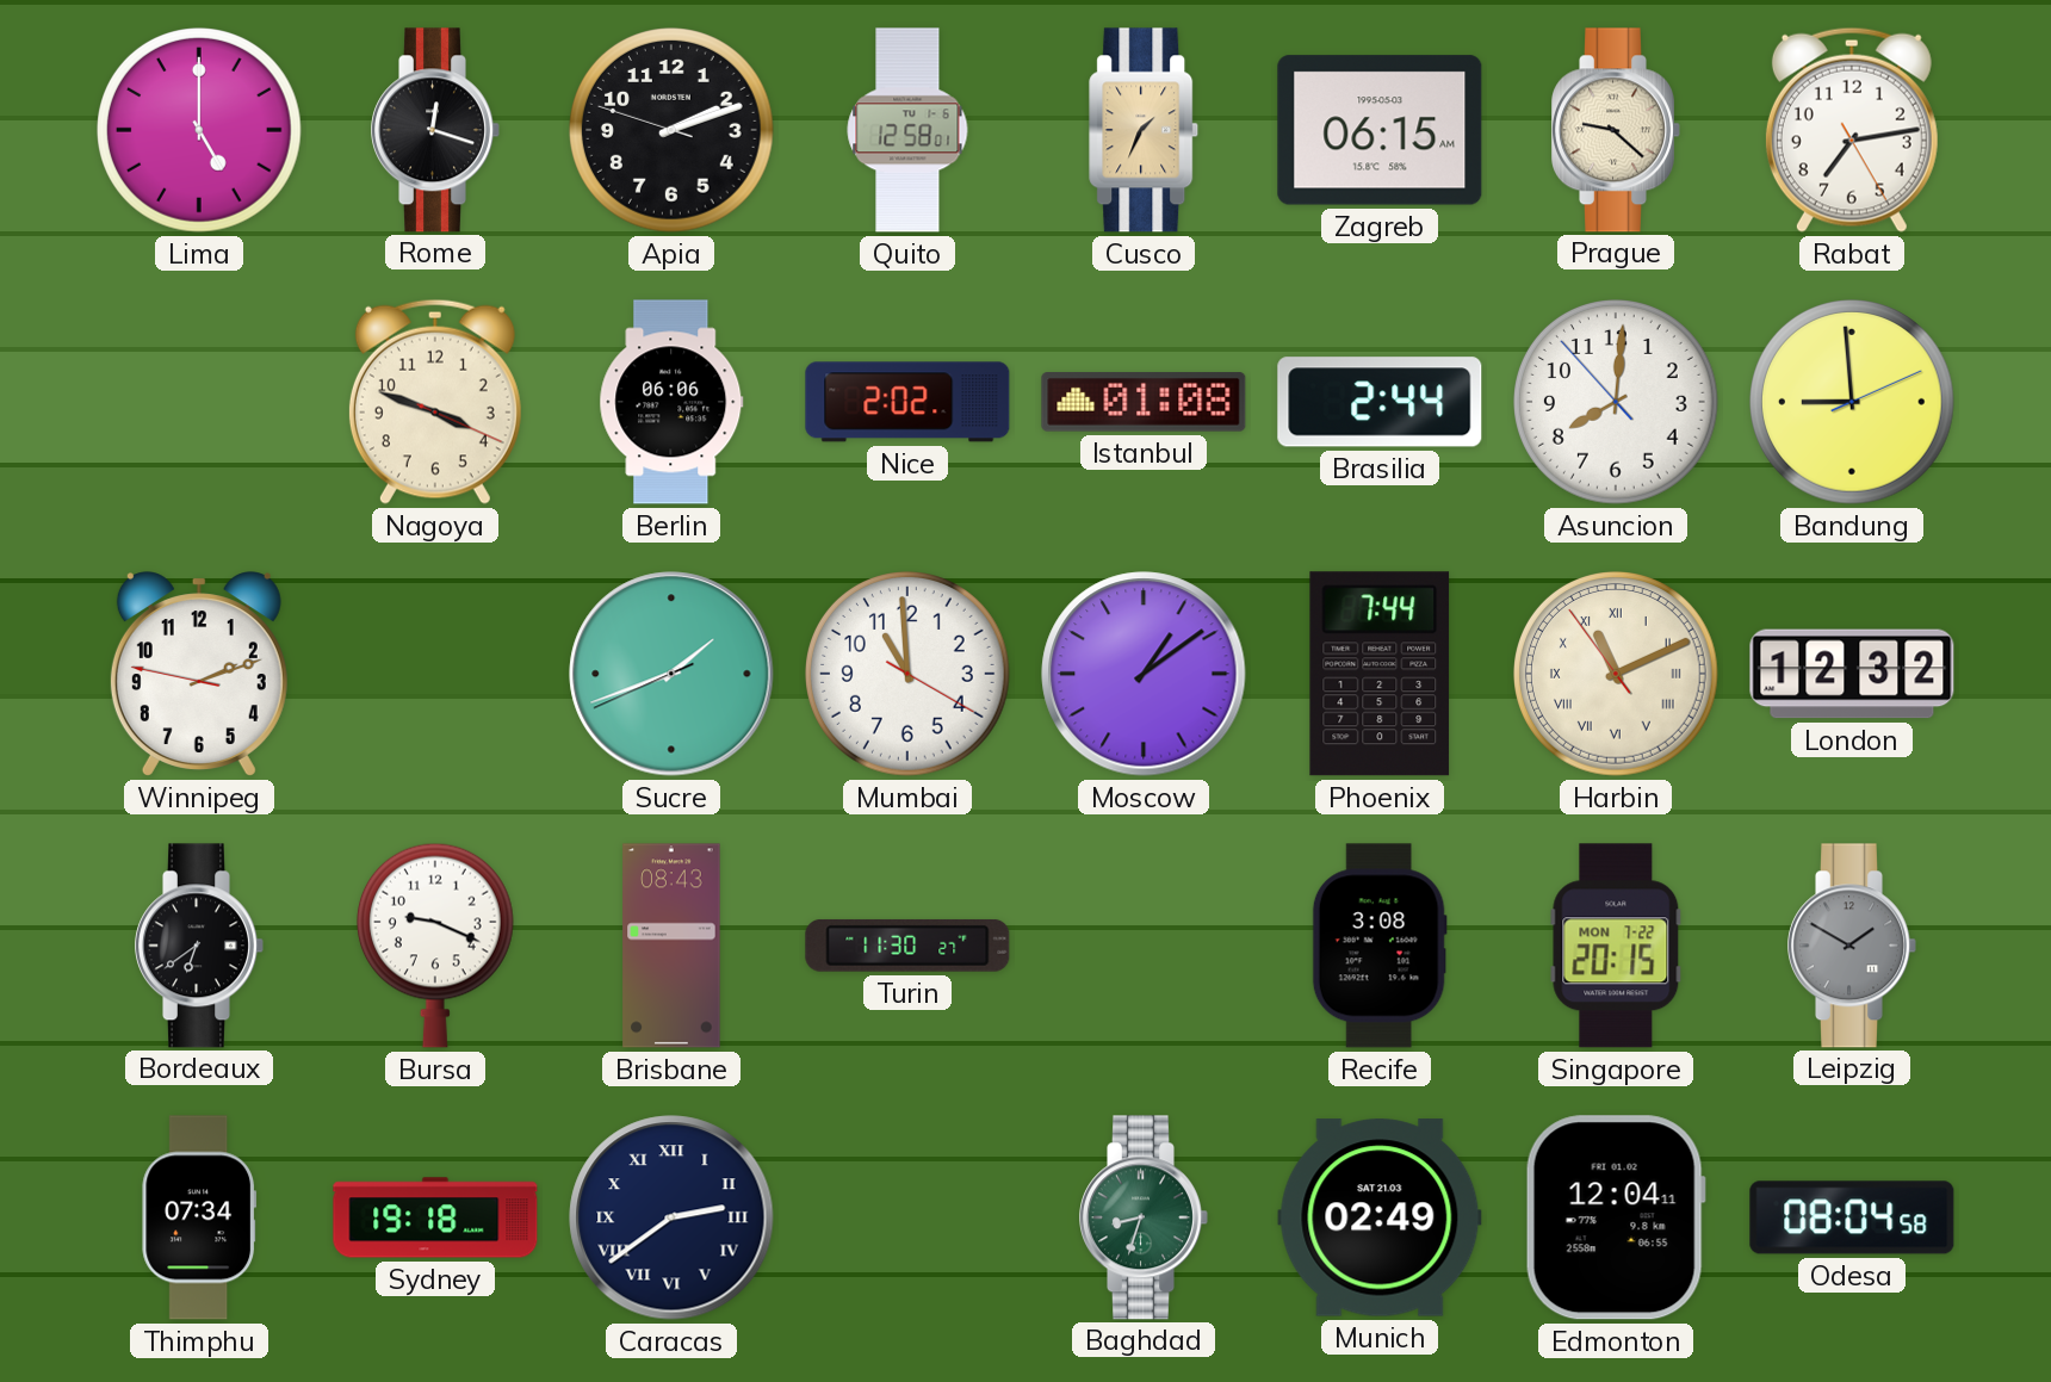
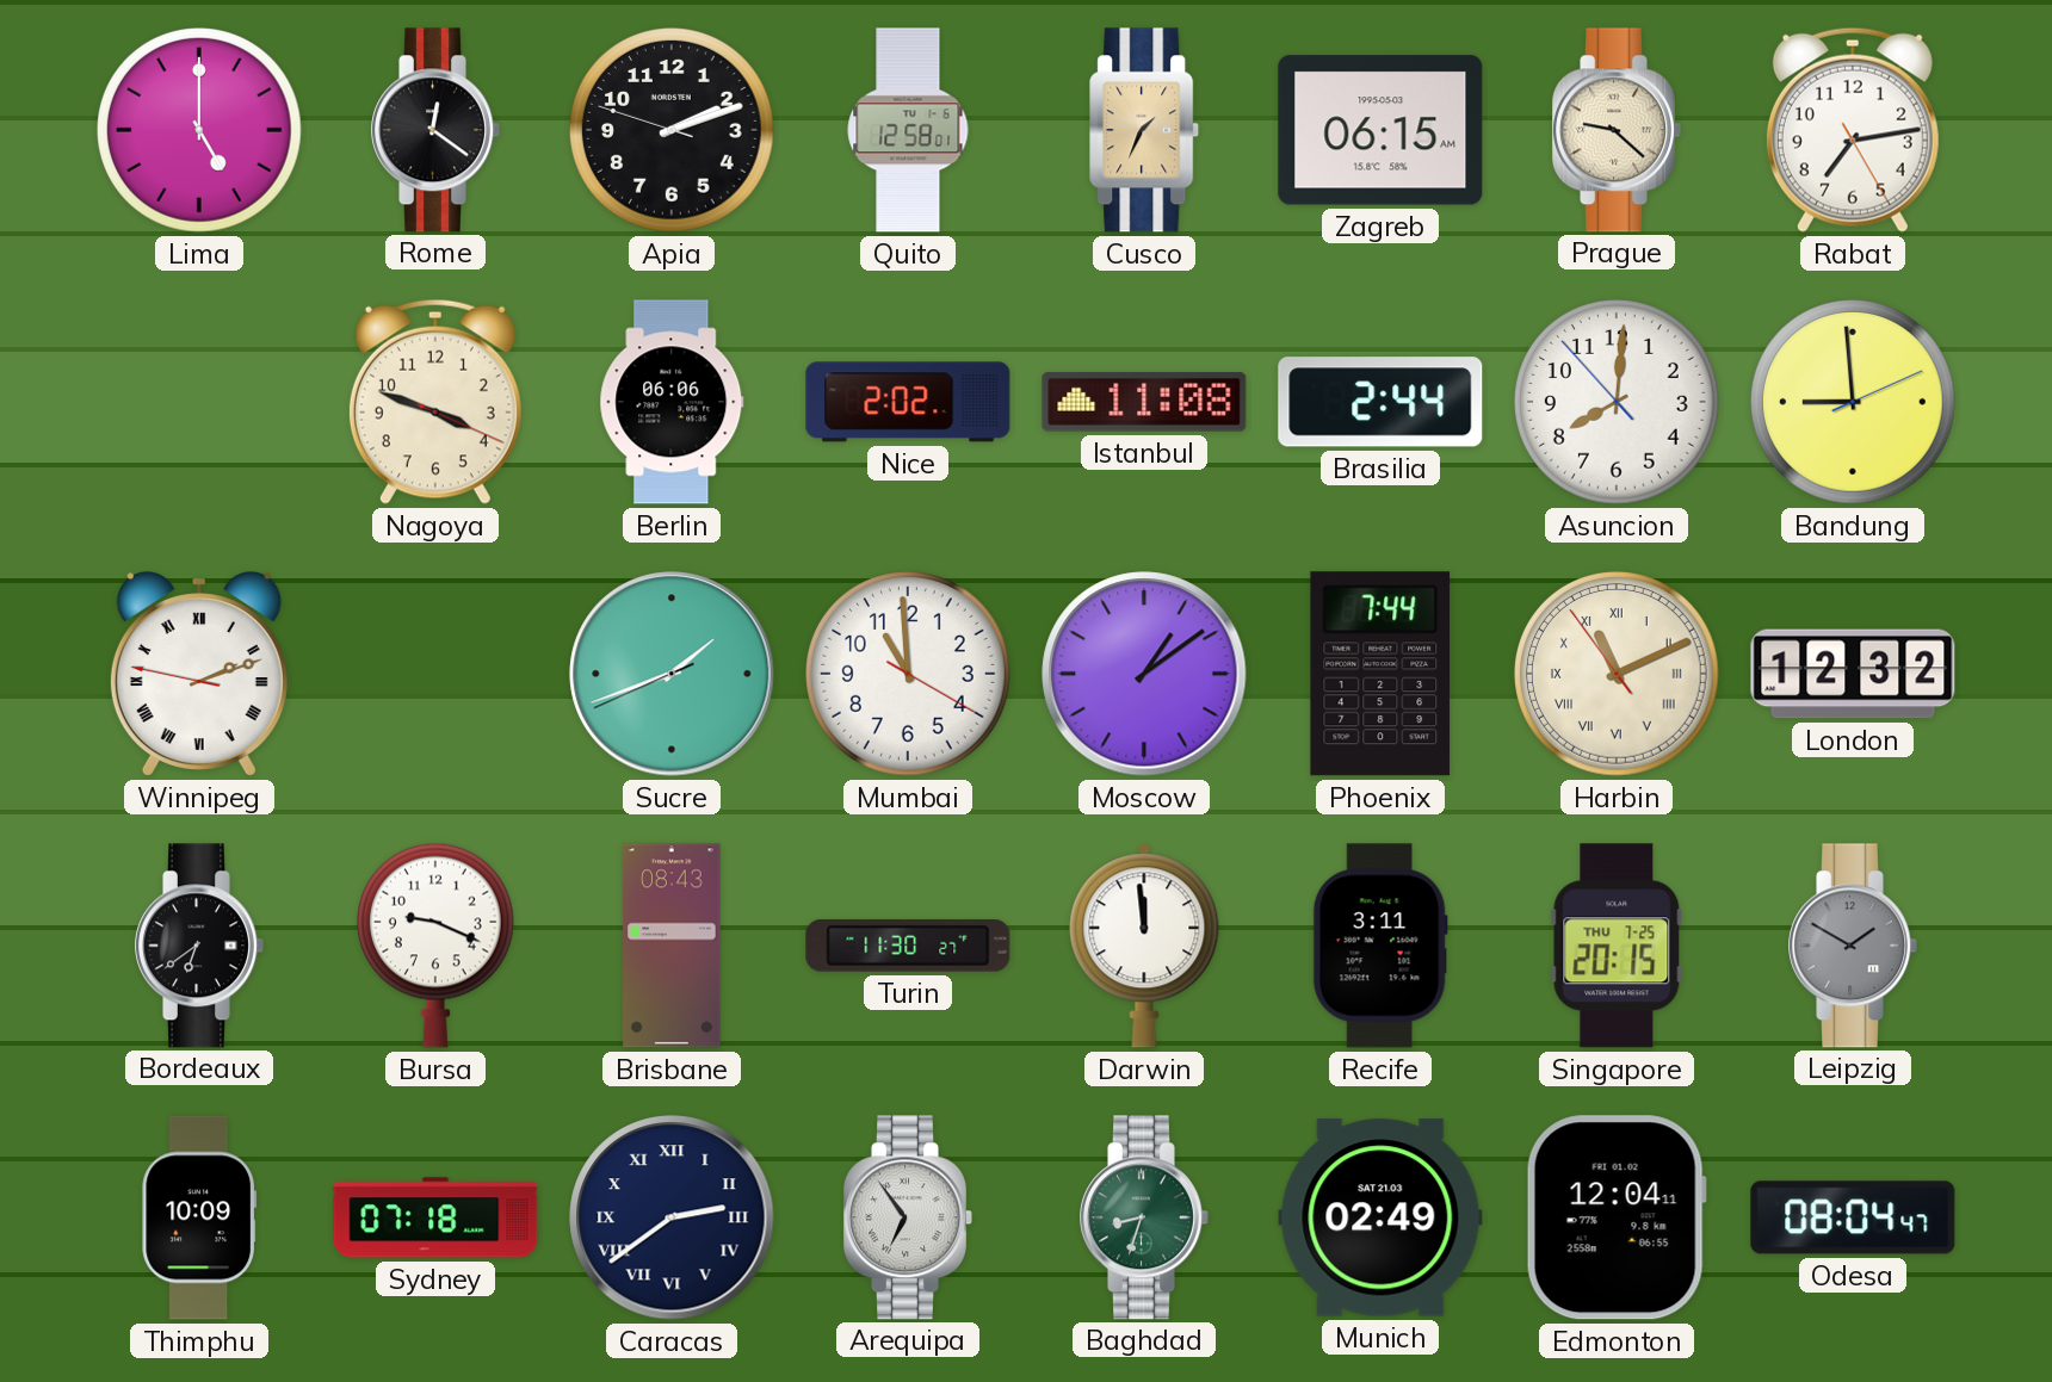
Rome: 12:18 -> 12:21
Istanbul: 01:08 -> 11:08
Winnipeg numerals: Arabic -> Roman
Darwin: none -> 11:59
Recife: 3:08 -> 3:11
Singapore date: MON 7-22 -> THU 7-25
Thimphu: 07:34 -> 10:09
Sydney: 19:18 -> 07:18
Arequipa: none -> 6:54
Odesa: 08:04:58 -> 08:04:47
